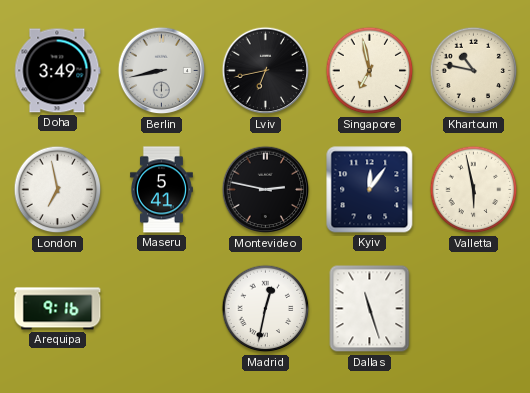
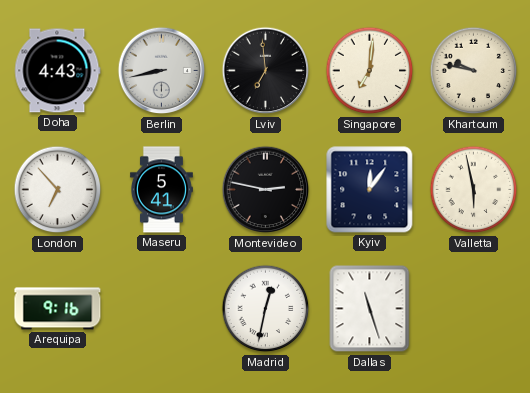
Doha: 3:49 -> 4:43
Lviv: 6:43 -> 6:59
Singapore: 6:58 -> 7:01
Khartoum: 10:47 -> 9:47
London: 6:58 -> 6:53
